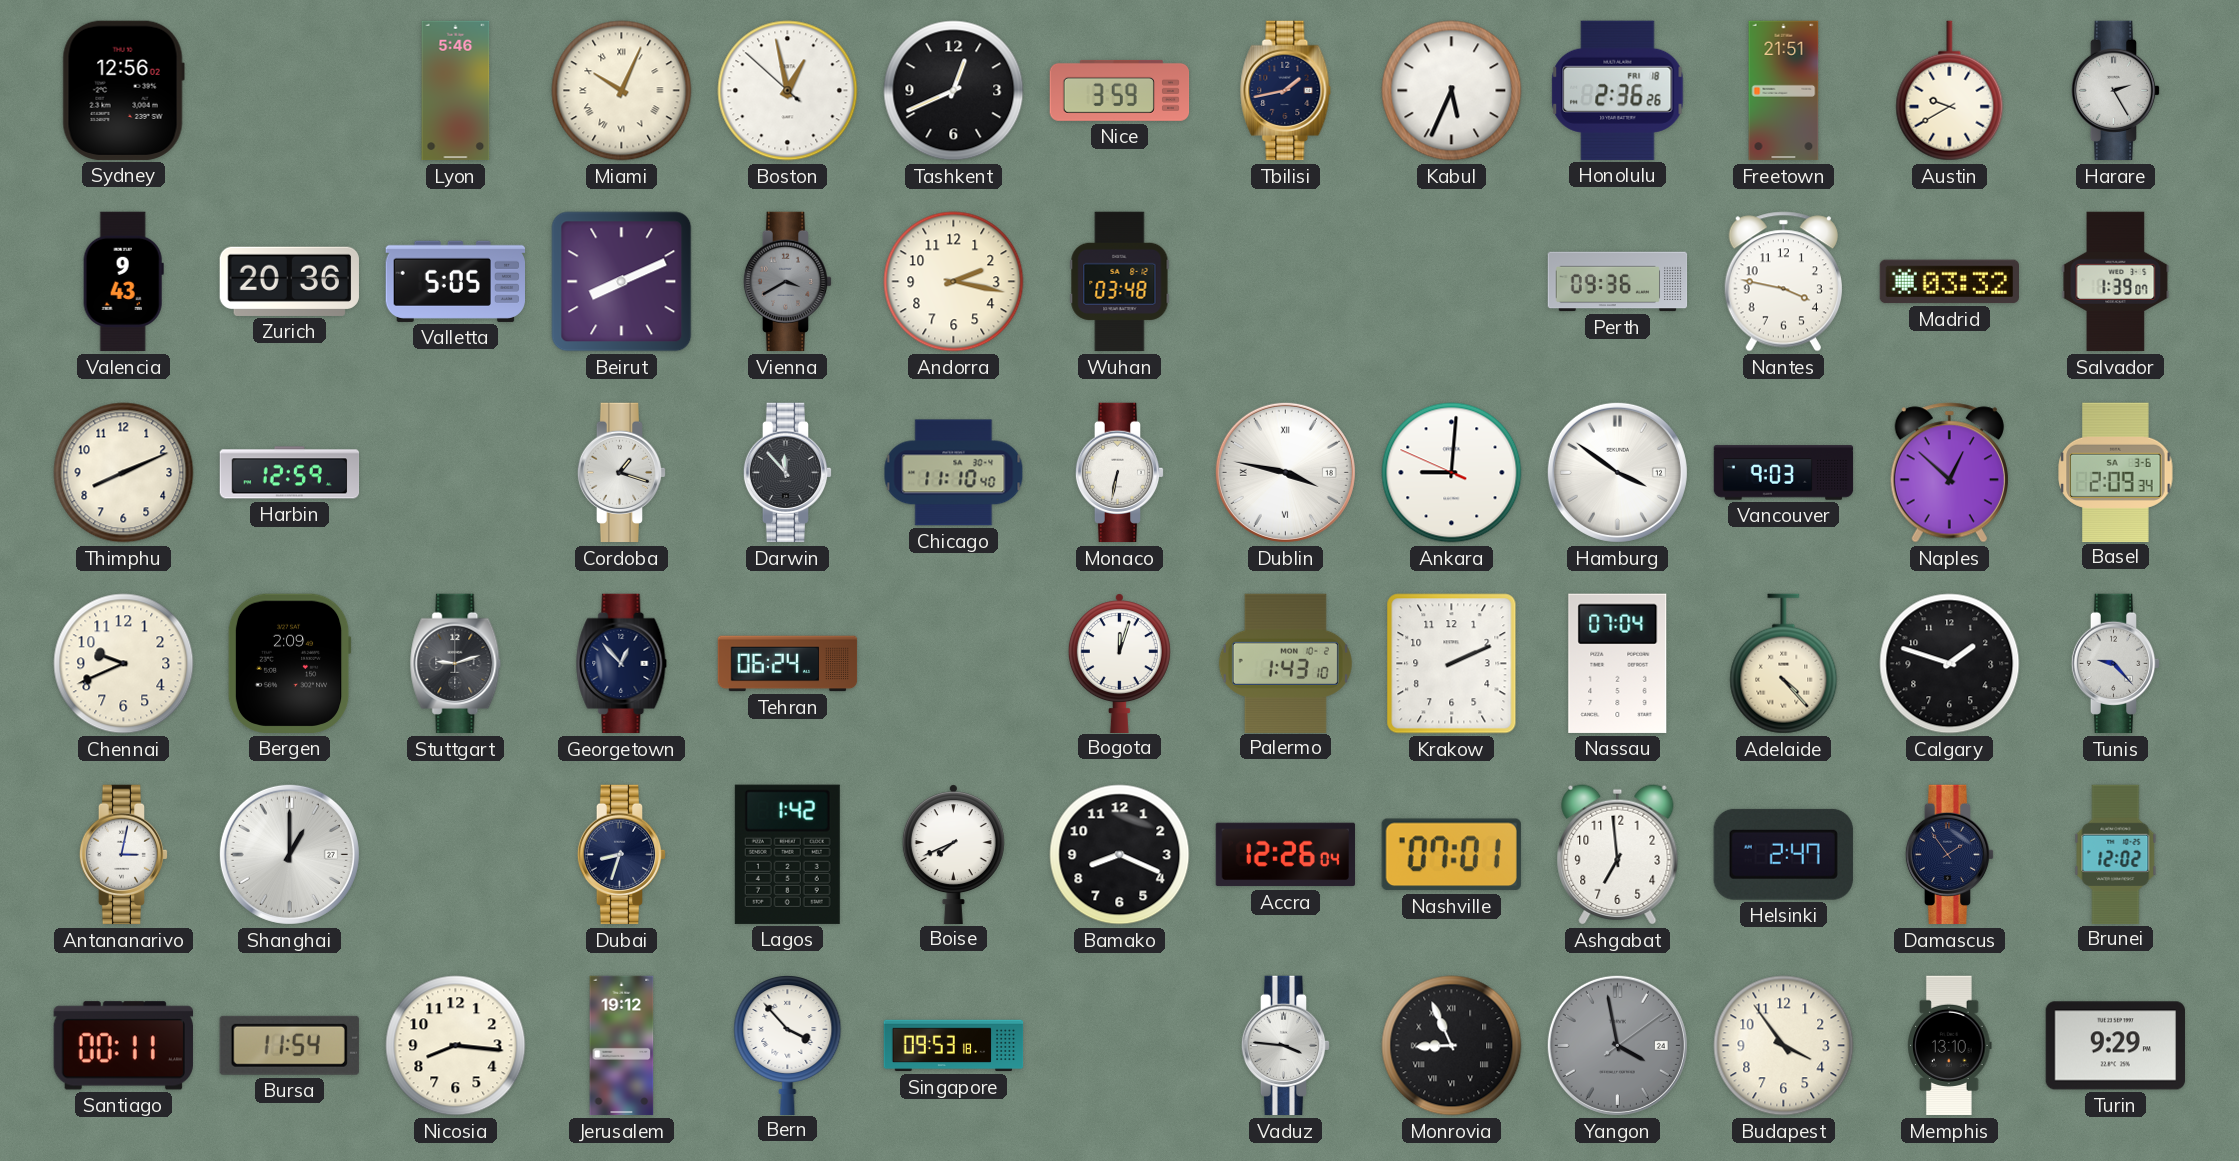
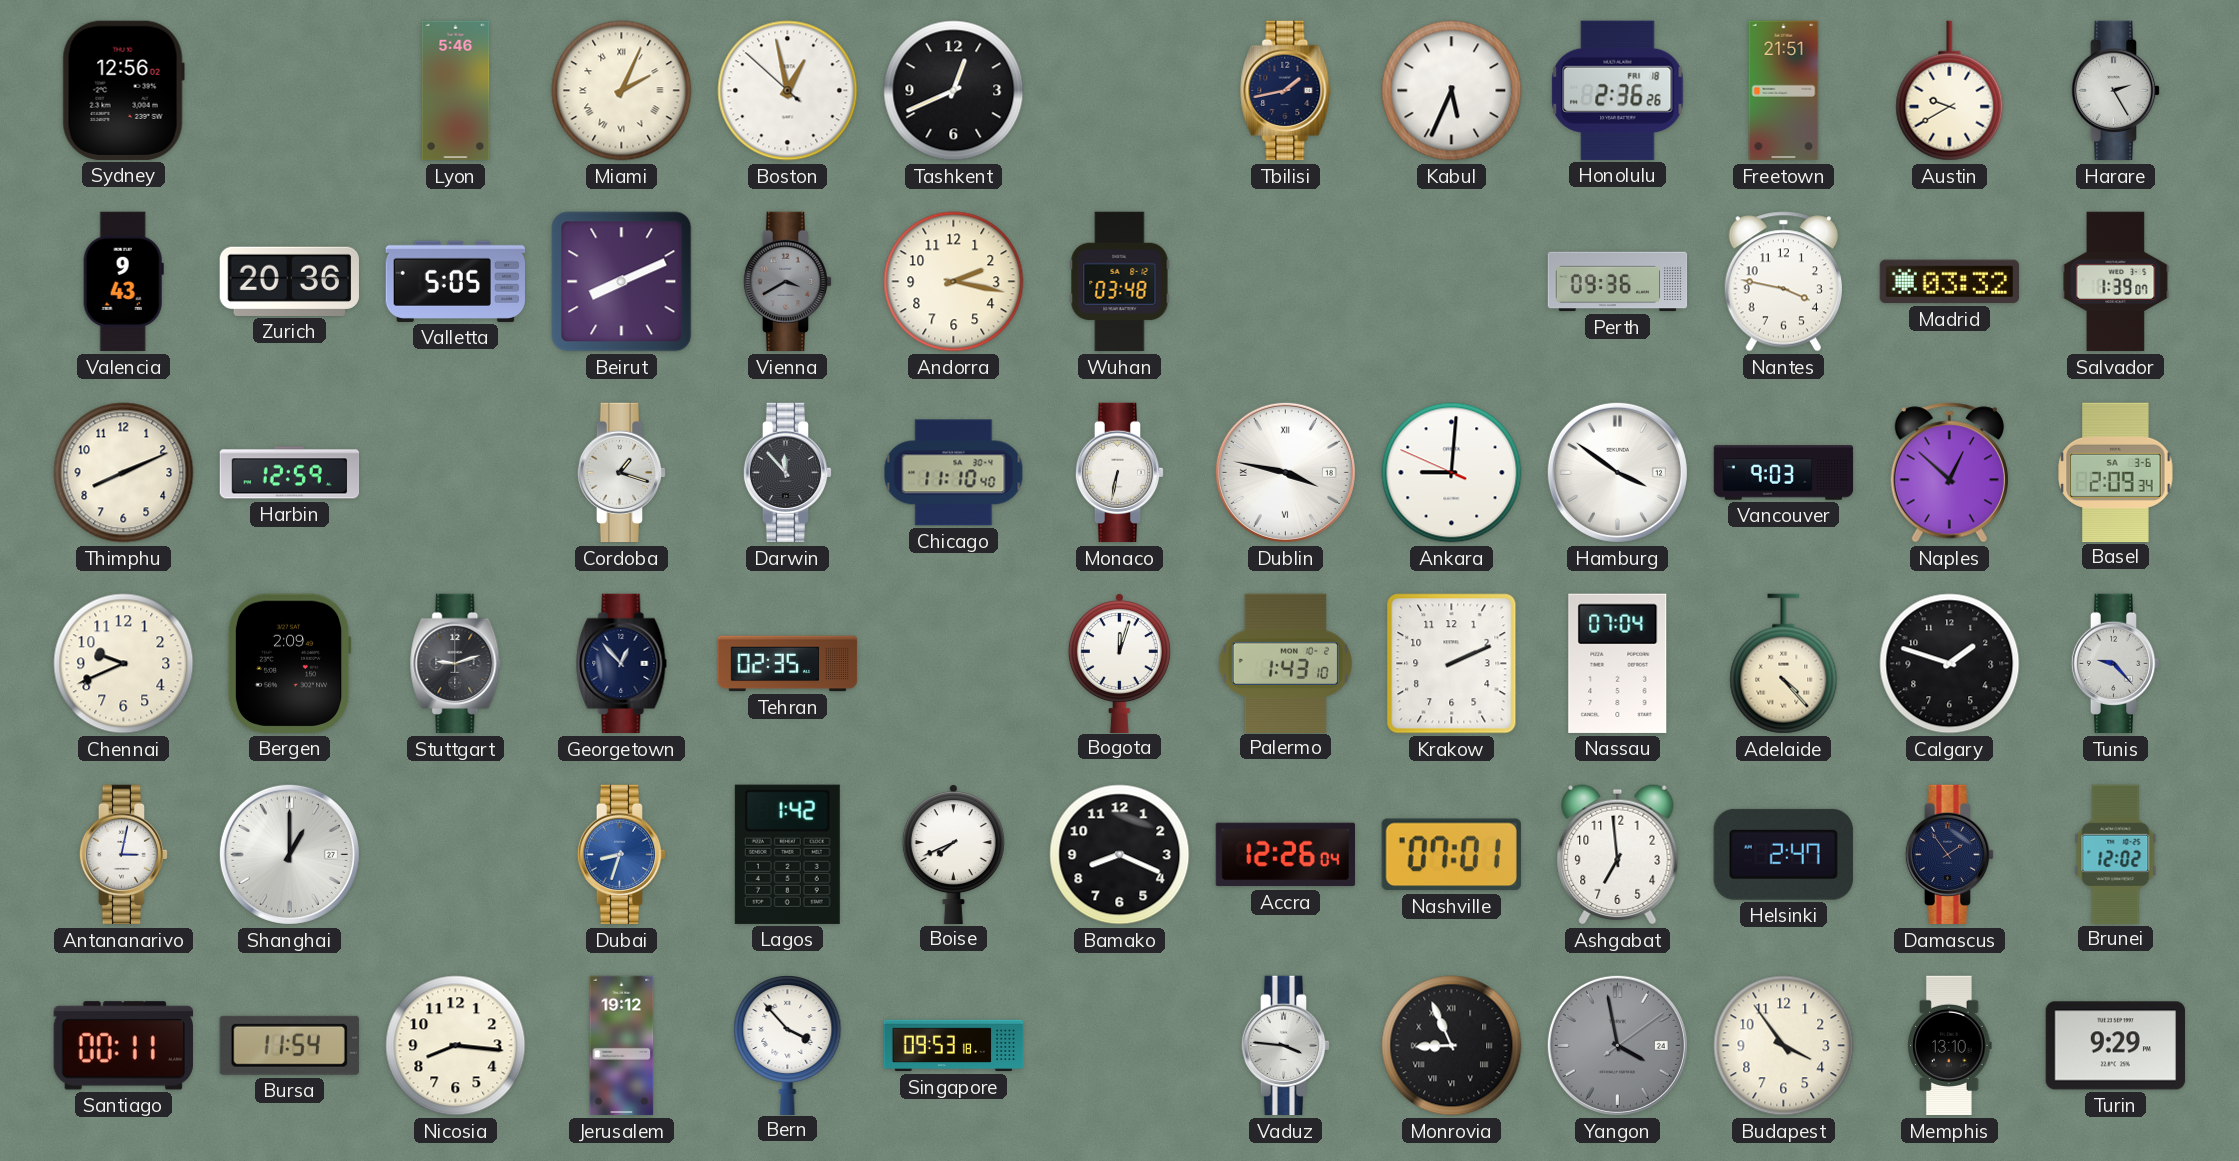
Miami: 10:04 -> 2:04
Nice: 3:59 -> none
Tehran: 06:24 -> 02:35
Dubai dial: navy -> blue
